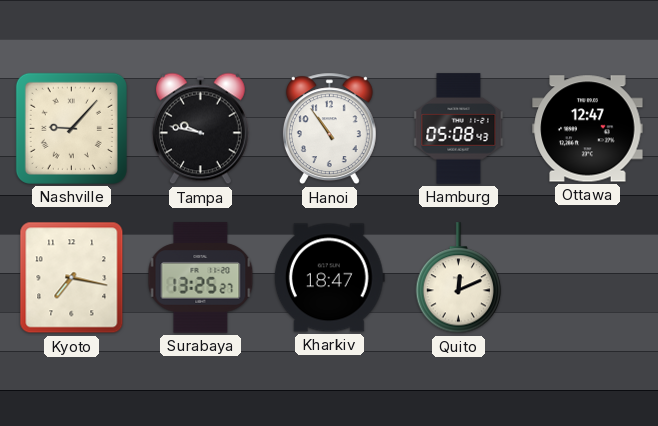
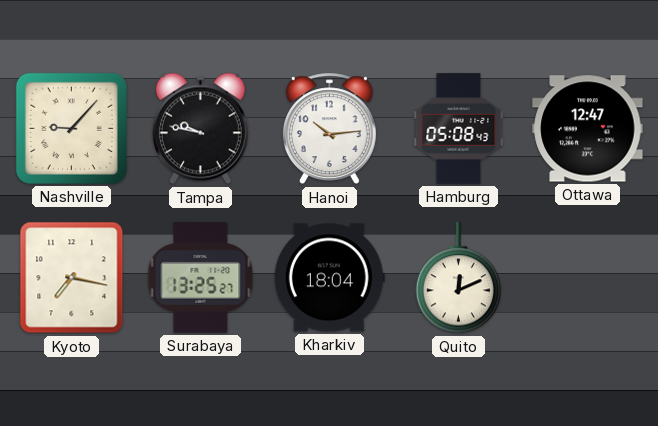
Hanoi: 10:54 -> 10:14
Kharkiv: 18:47 -> 18:04
